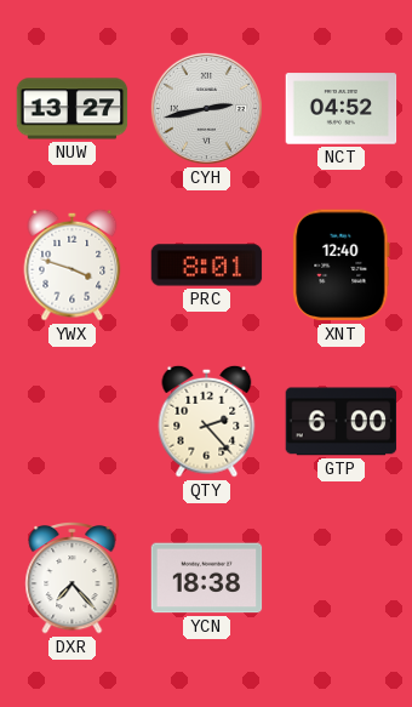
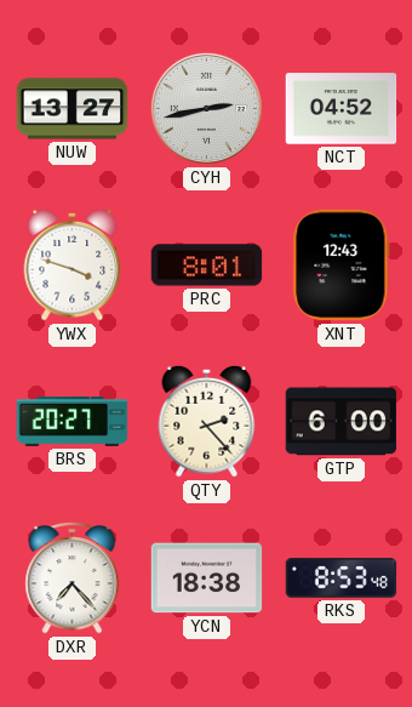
XNT: 12:40 -> 12:43
BRS: none -> 20:27
RKS: none -> 8:53
